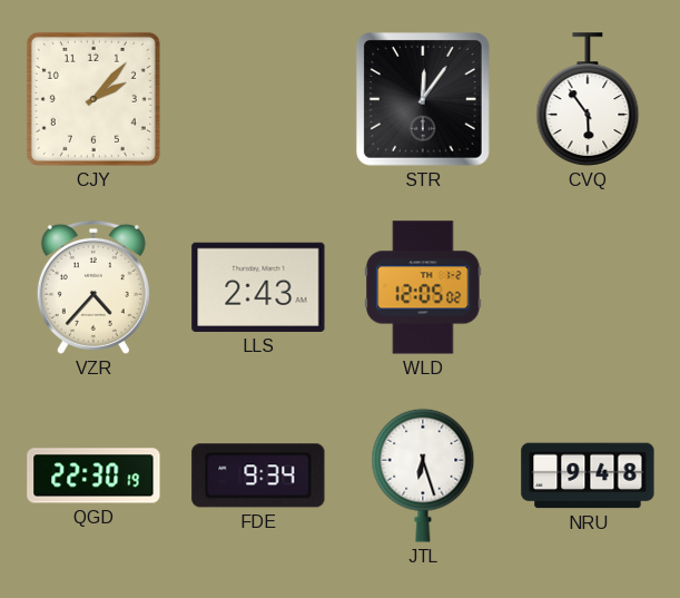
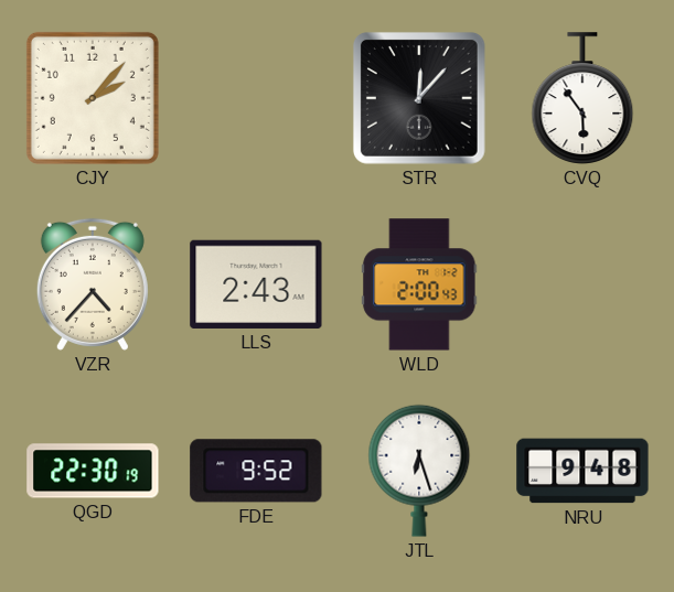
STR: 12:06 -> 12:07
WLD: 12:05 -> 2:00
FDE: 9:34 -> 9:52
